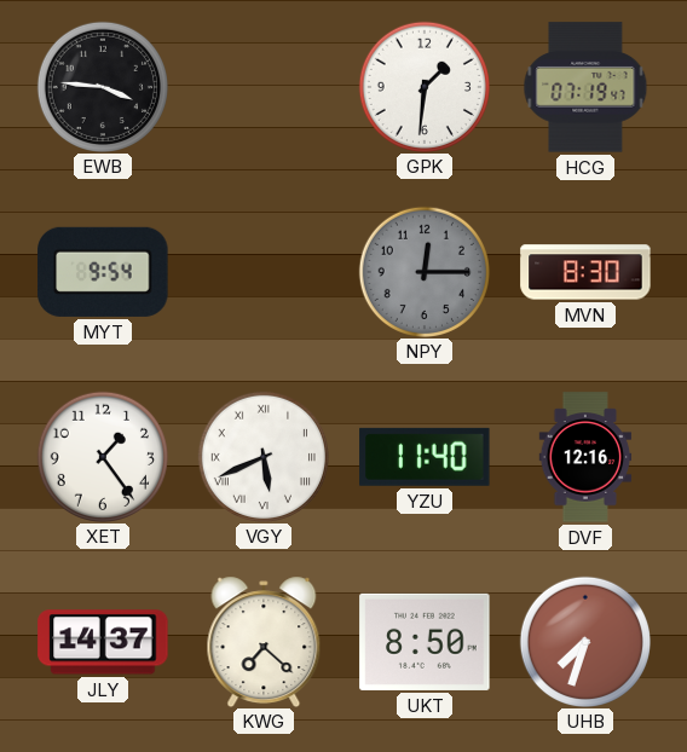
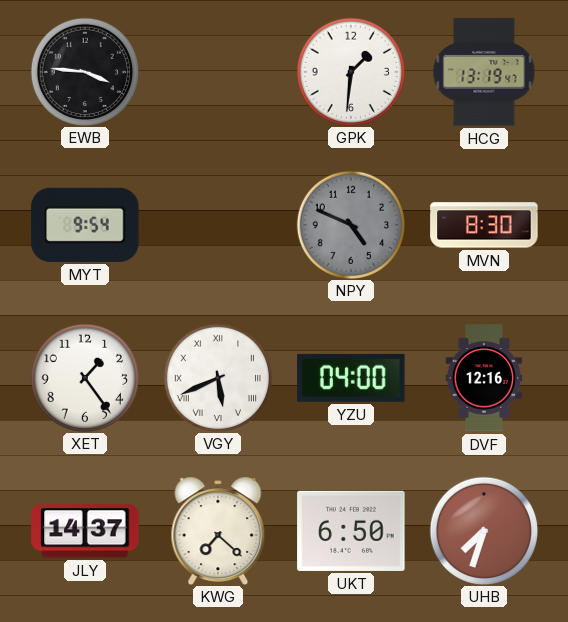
HCG: 07:19 -> 13:19
NPY: 12:15 -> 4:49
YZU: 11:40 -> 04:00
UKT: 8:50 -> 6:50
